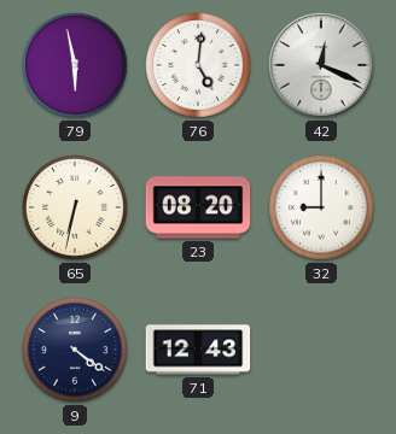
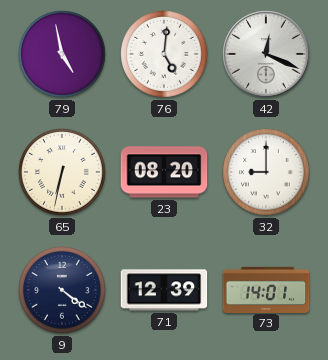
79: 5:58 -> 4:58
71: 12:43 -> 12:39
73: none -> 14:01
